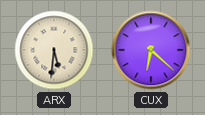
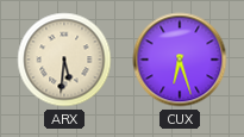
CUX: 6:22 -> 6:27
